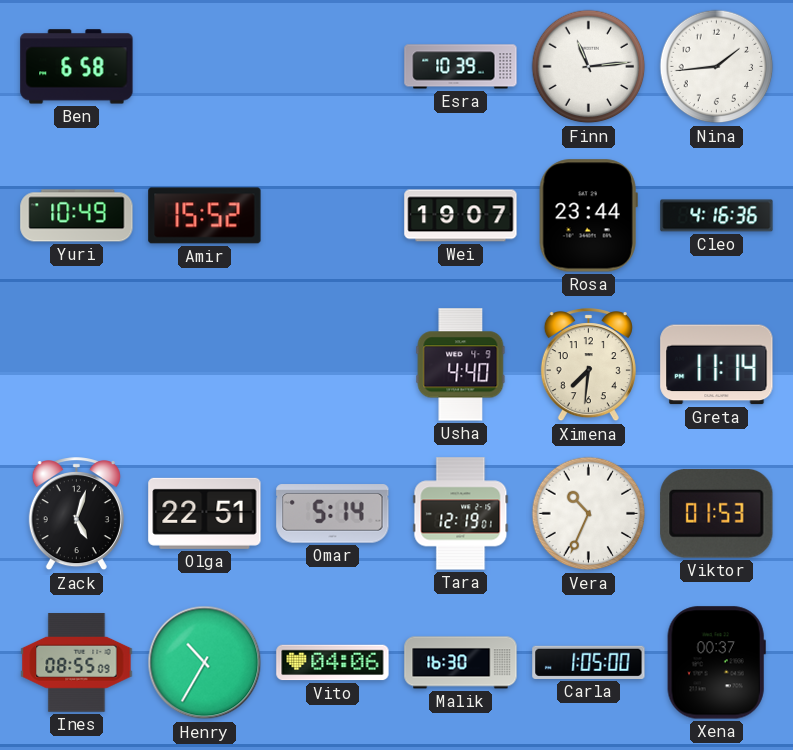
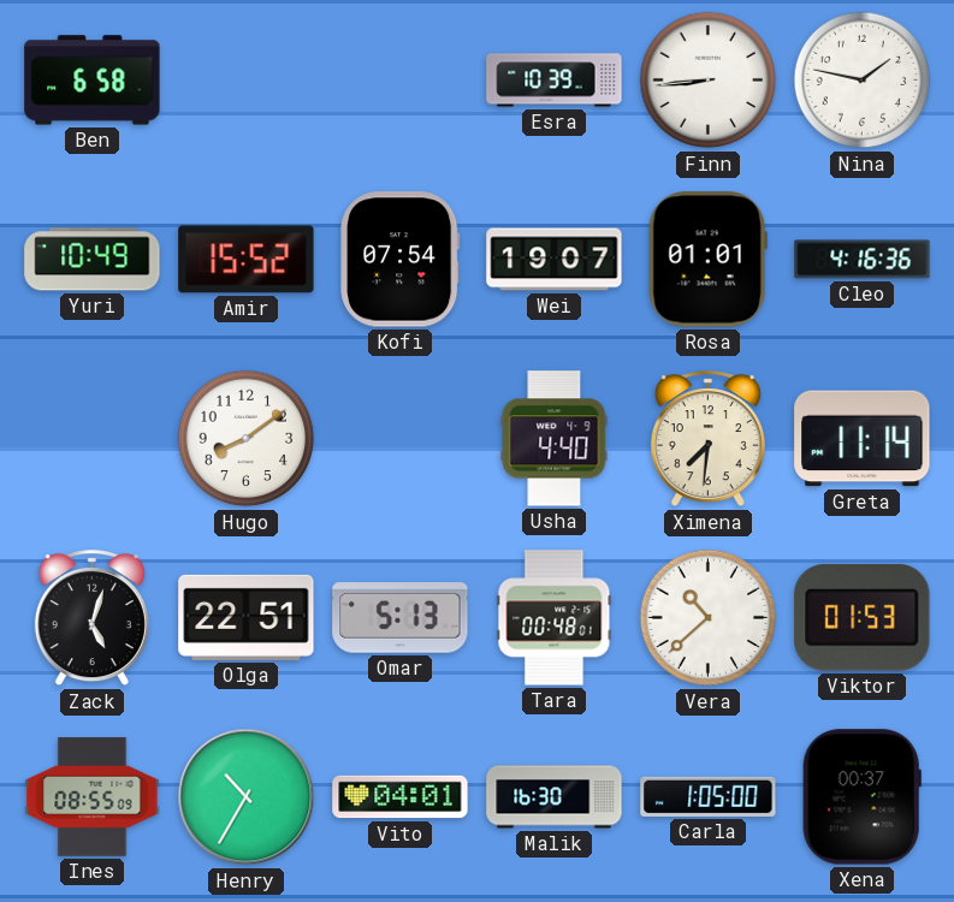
Finn: 11:14 -> 8:44
Nina: 1:44 -> 1:47
Kofi: none -> 07:54
Rosa: 23:44 -> 01:01
Hugo: none -> 8:09
Omar: 5:14 -> 5:13
Tara: 12:19 -> 00:48
Vera: 10:34 -> 10:38
Vito: 04:06 -> 04:01
